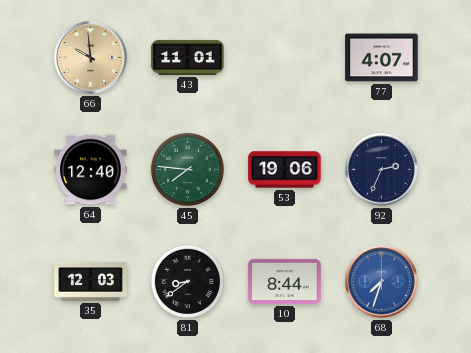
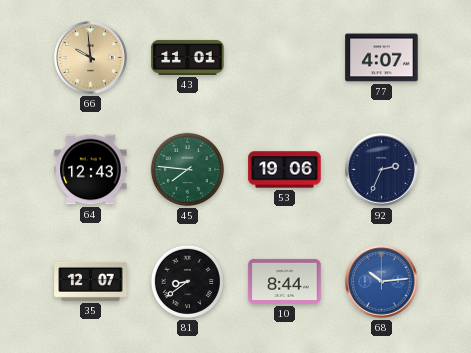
64: 12:40 -> 12:43
35: 12:03 -> 12:07
68: 7:33 -> 10:14
